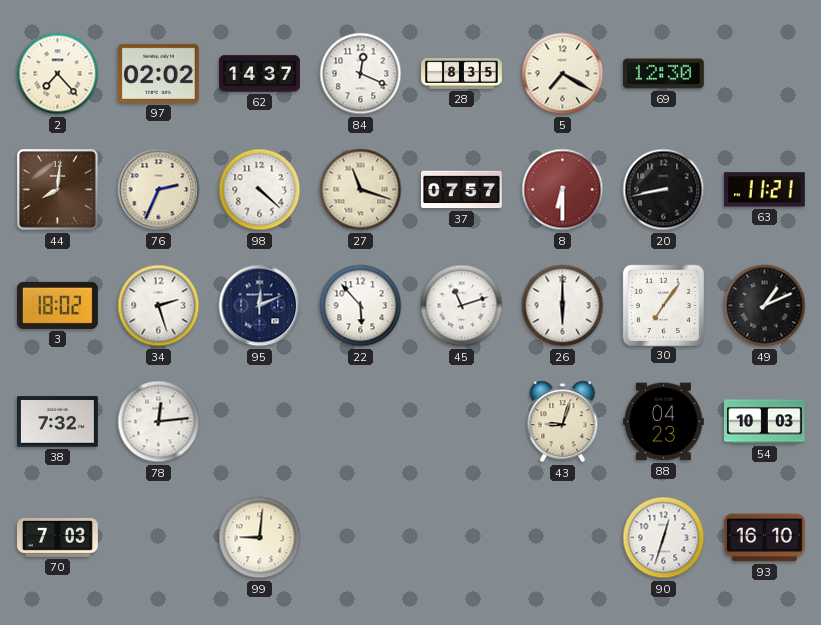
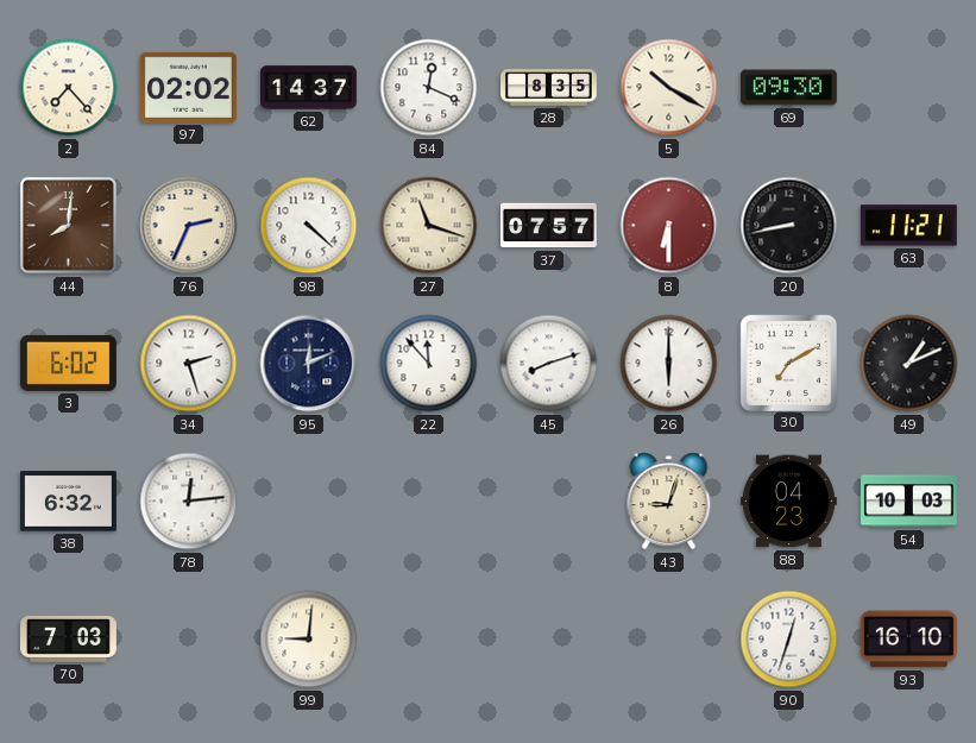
5: 7:20 -> 10:20
69: 12:30 -> 09:30
3: 18:02 -> 6:02
22: 5:53 -> 11:53
45: 11:12 -> 8:12
30: 7:06 -> 7:10
38: 7:32 -> 6:32
